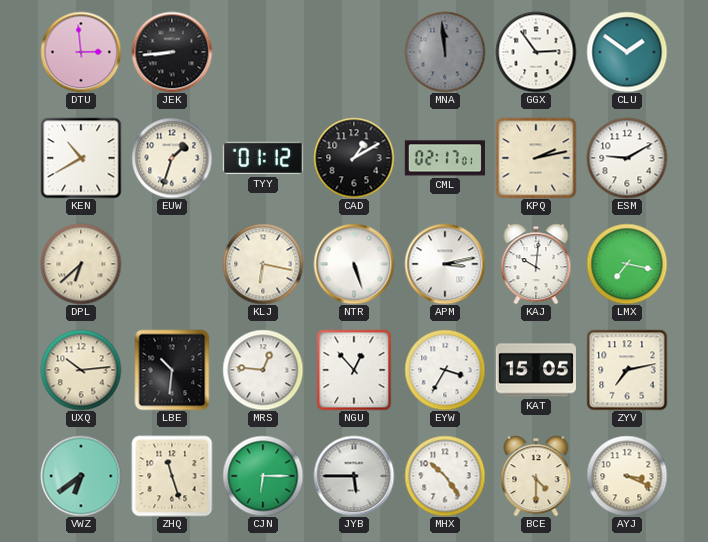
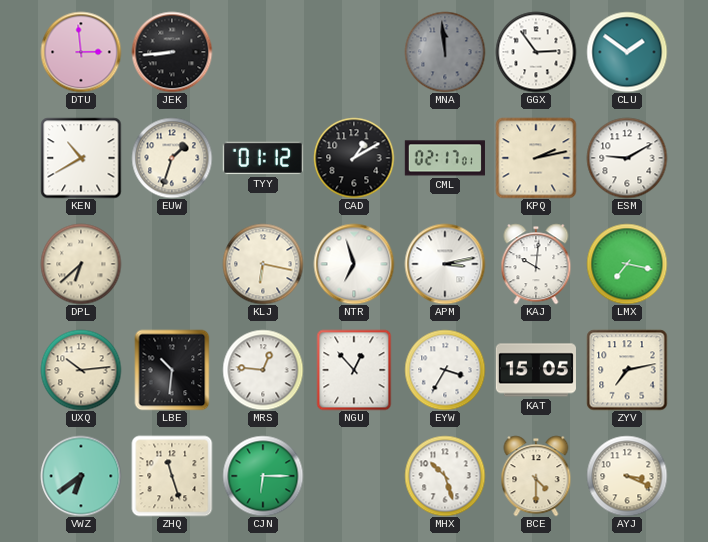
NTR: 5:27 -> 6:57
JYB: 5:45 -> none
MHX: 10:24 -> 10:27
